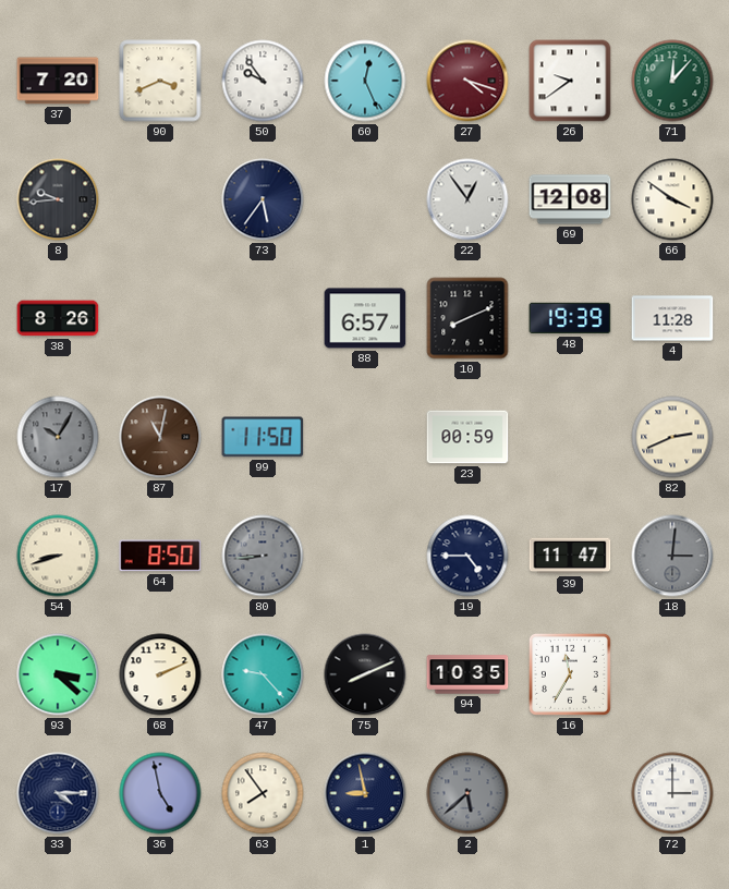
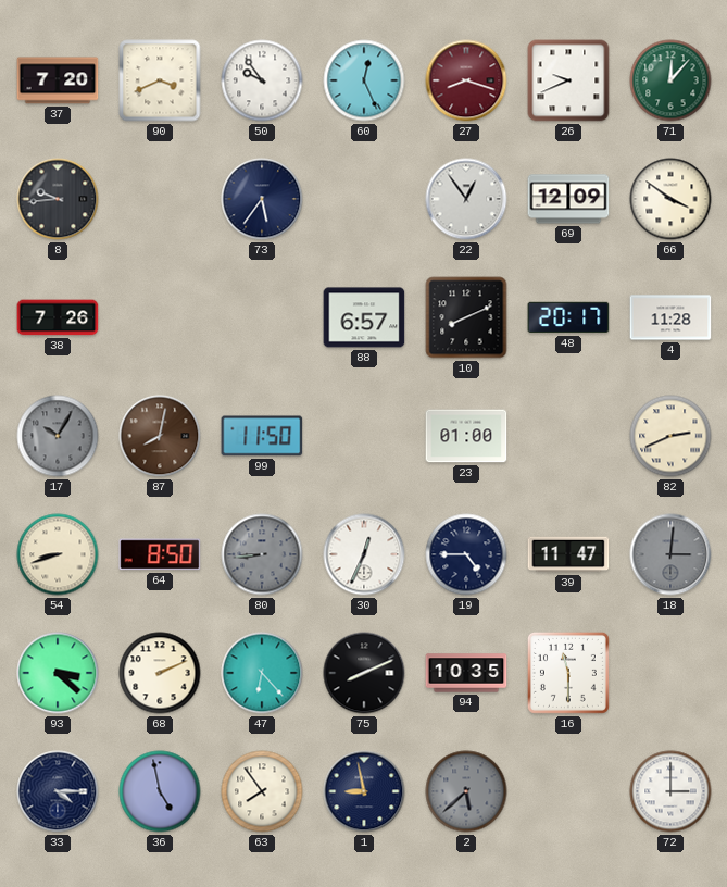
27: 4:18 -> 8:18
26: 9:39 -> 9:41
69: 12:08 -> 12:09
38: 8:26 -> 7:26
48: 19:39 -> 20:17
87: 11:02 -> 8:02
23: 00:59 -> 01:00
30: none -> 12:34
47: 9:23 -> 6:23
16: 11:35 -> 11:30
